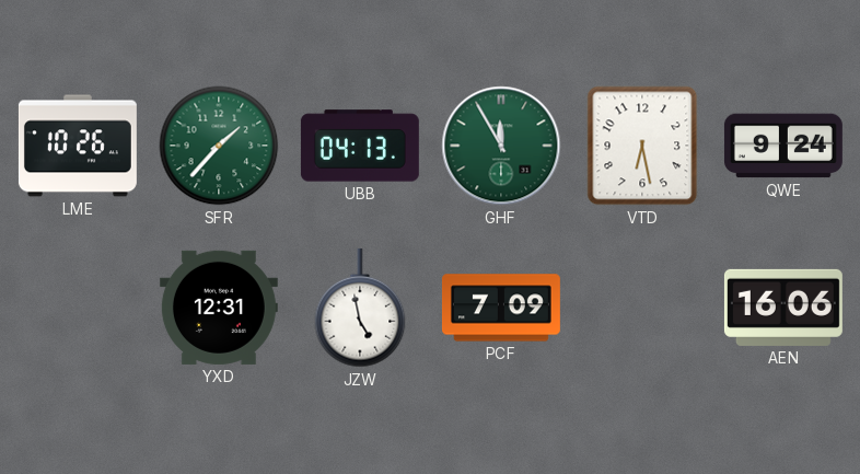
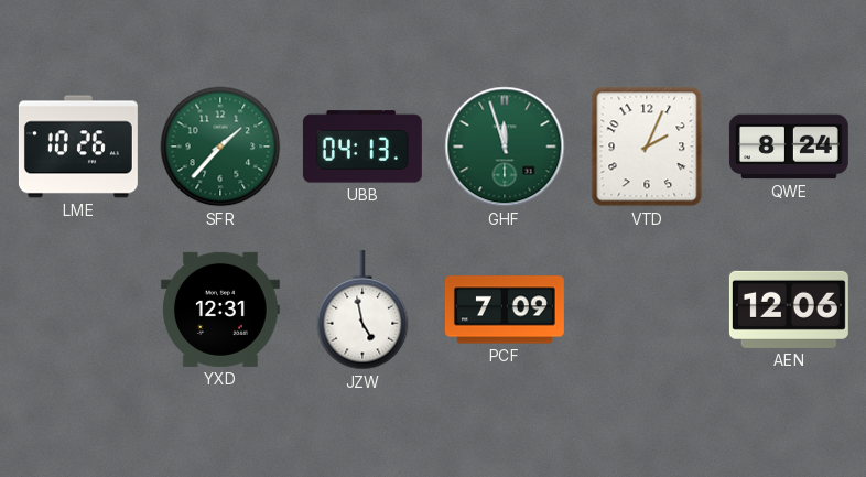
GHF: 11:55 -> 11:57
VTD: 6:28 -> 2:04
QWE: 9:24 -> 8:24
AEN: 16:06 -> 12:06
